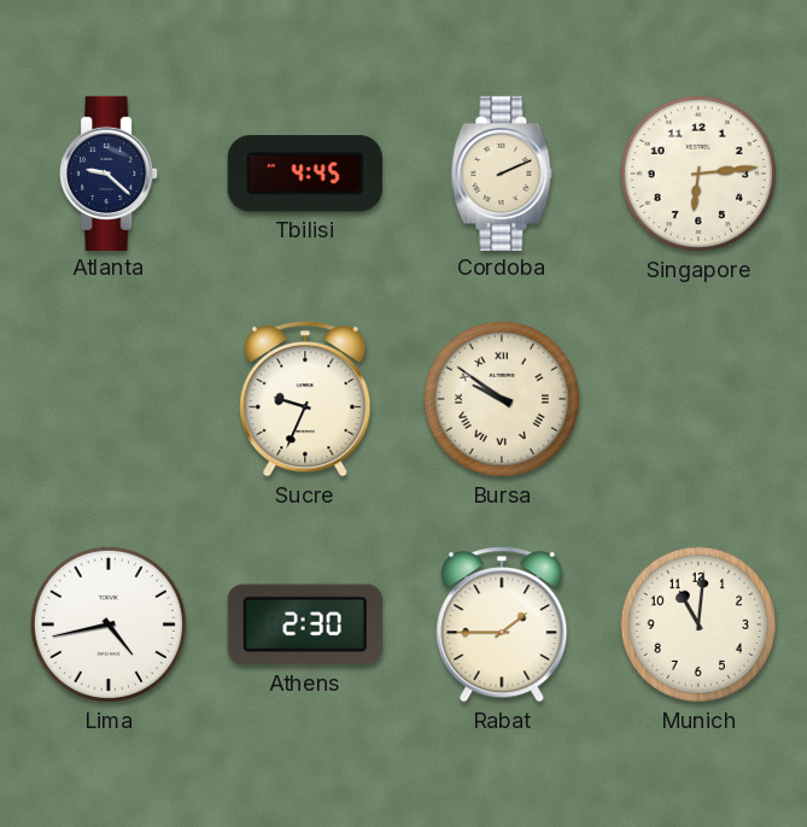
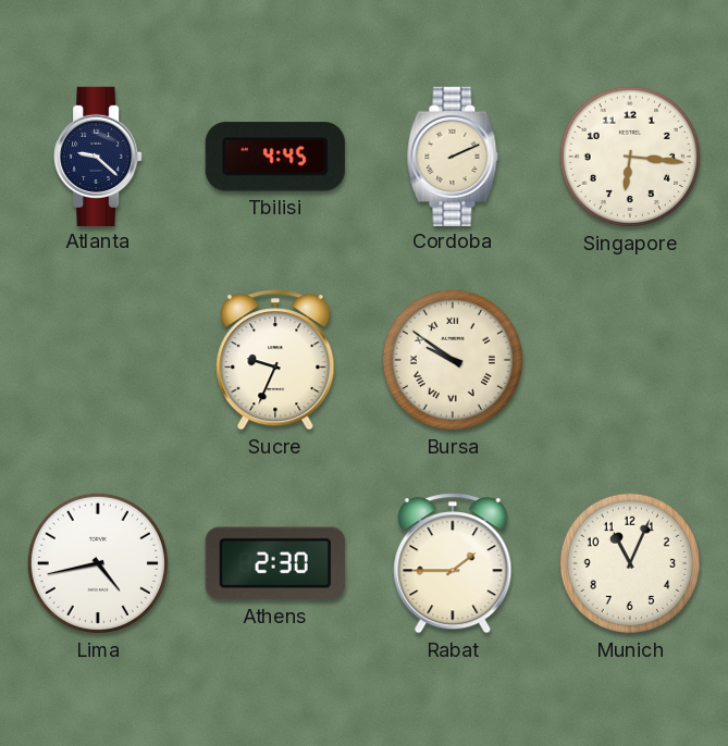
Singapore: 6:14 -> 6:16
Munich: 11:01 -> 11:04
